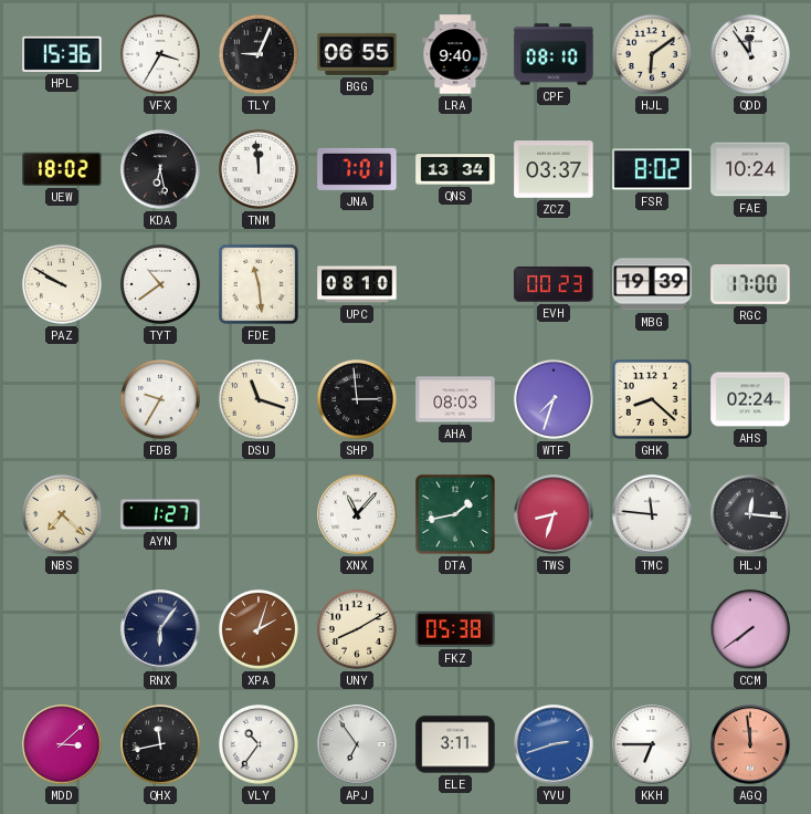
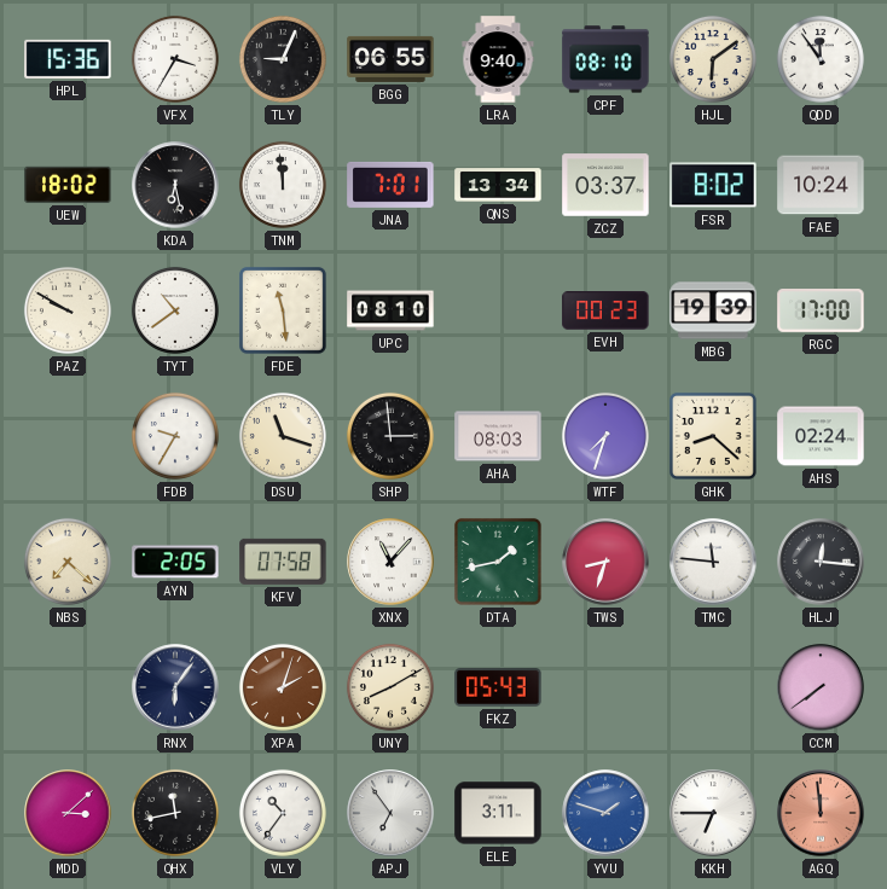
AYN: 1:27 -> 2:05
KFV: none -> 07:58
FKZ: 05:38 -> 05:43
YVU: 2:42 -> 1:48
